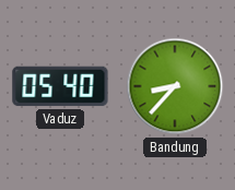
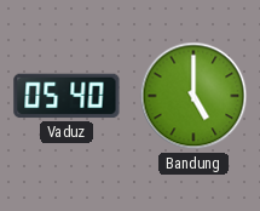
Bandung: 8:37 -> 5:00
